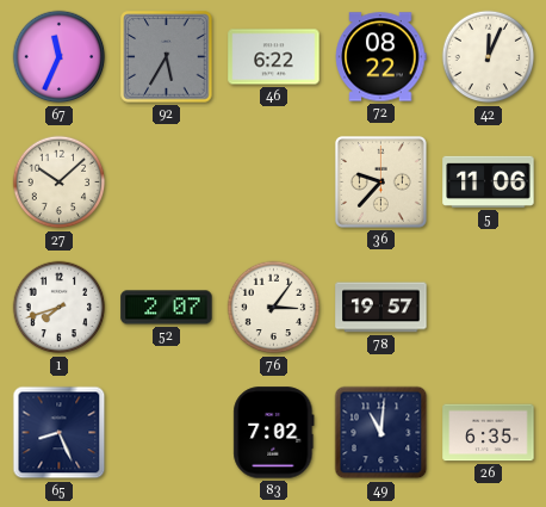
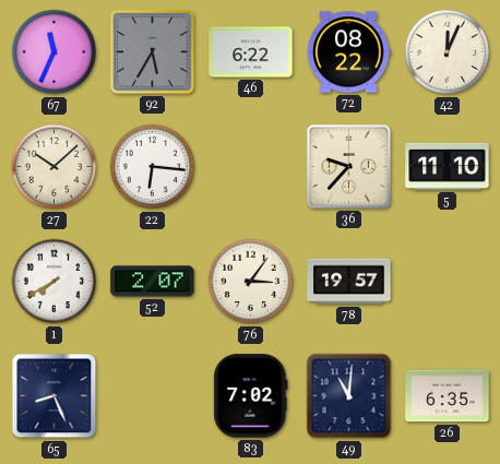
22: none -> 6:16
5: 11:06 -> 11:10
1: 7:42 -> 7:40
